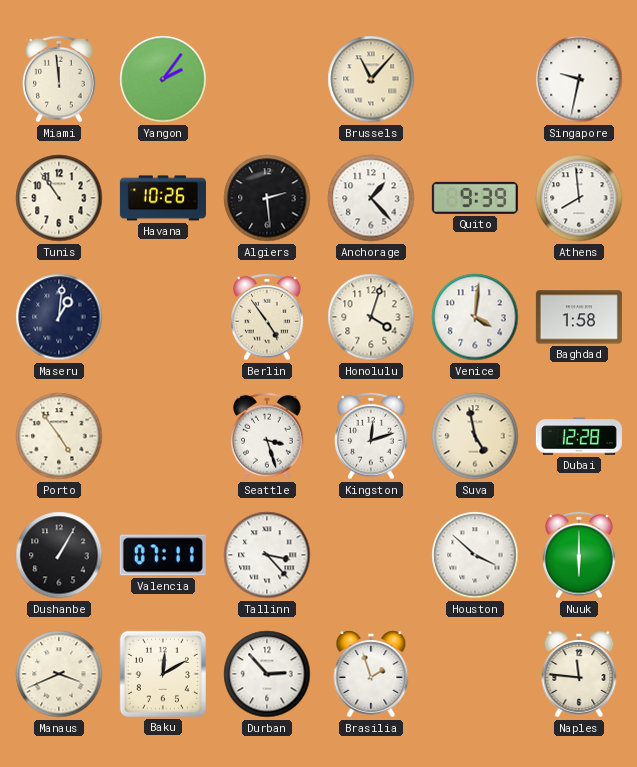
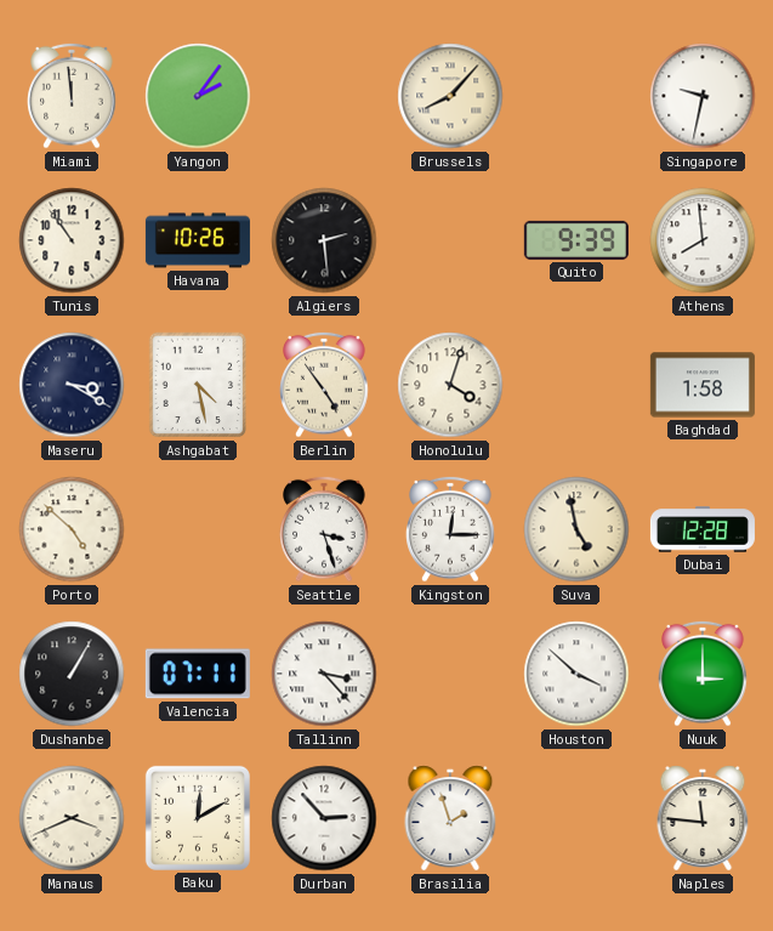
Brussels: 11:07 -> 8:07
Anchorage: 1:23 -> none
Maseru: 1:01 -> 3:20
Ashgabat: none -> 4:28
Venice: 4:01 -> none
Porto: 4:54 -> 4:52
Kingston: 12:12 -> 12:15
Nuuk: 6:00 -> 3:00
